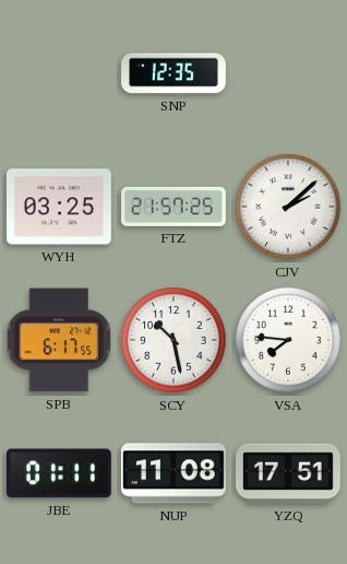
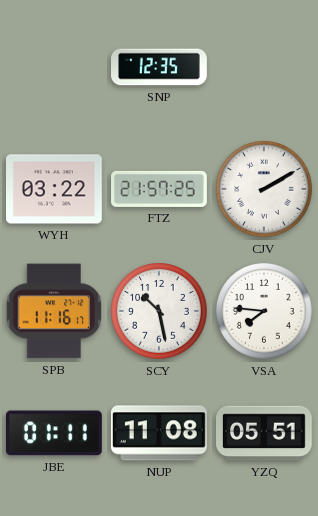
WYH: 03:25 -> 03:22
CJV: 2:08 -> 2:10
SPB: 6:17 -> 11:16
YZQ: 17:51 -> 05:51
